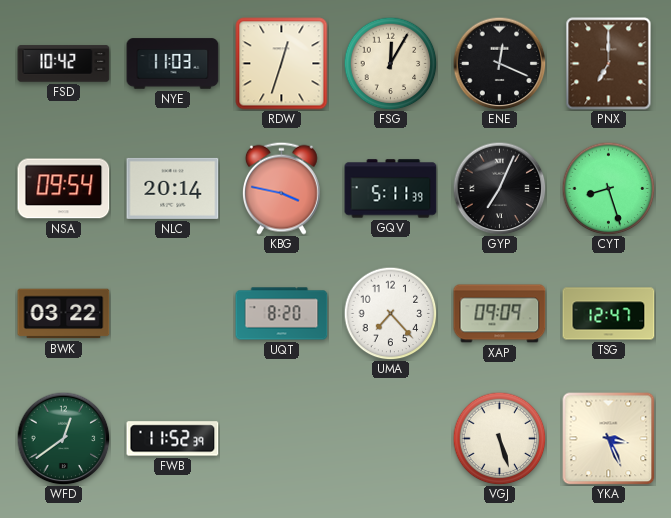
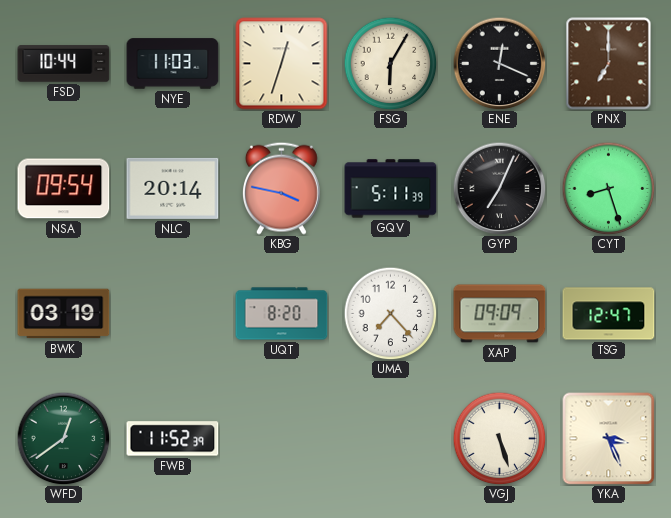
FSD: 10:42 -> 10:44
FSG: 12:05 -> 6:05
BWK: 03:22 -> 03:19
